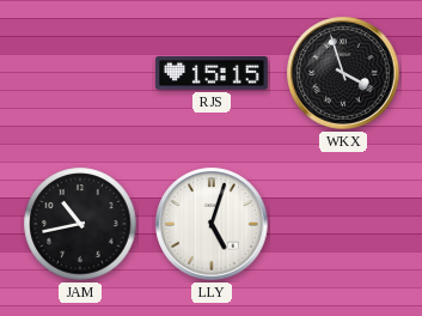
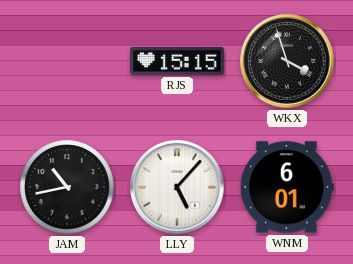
LLY: 5:03 -> 5:07
WNM: none -> 6:01
